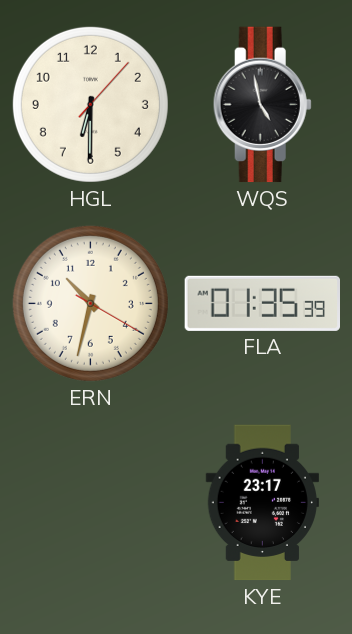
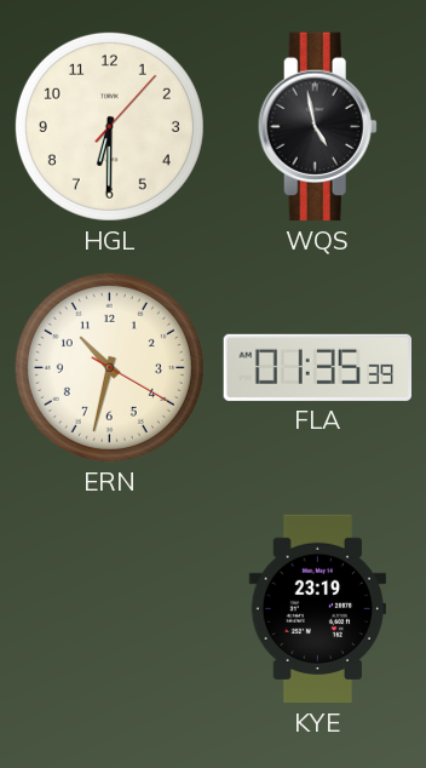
KYE: 23:17 -> 23:19
